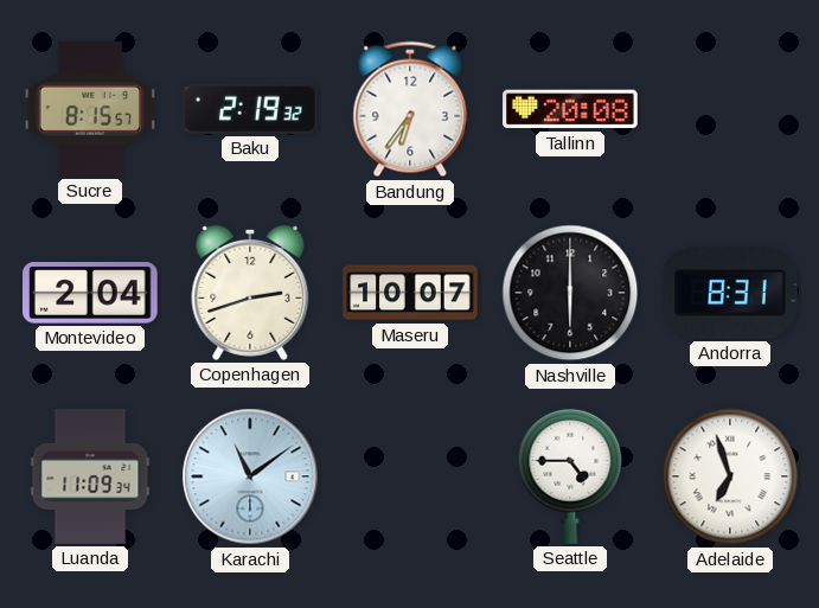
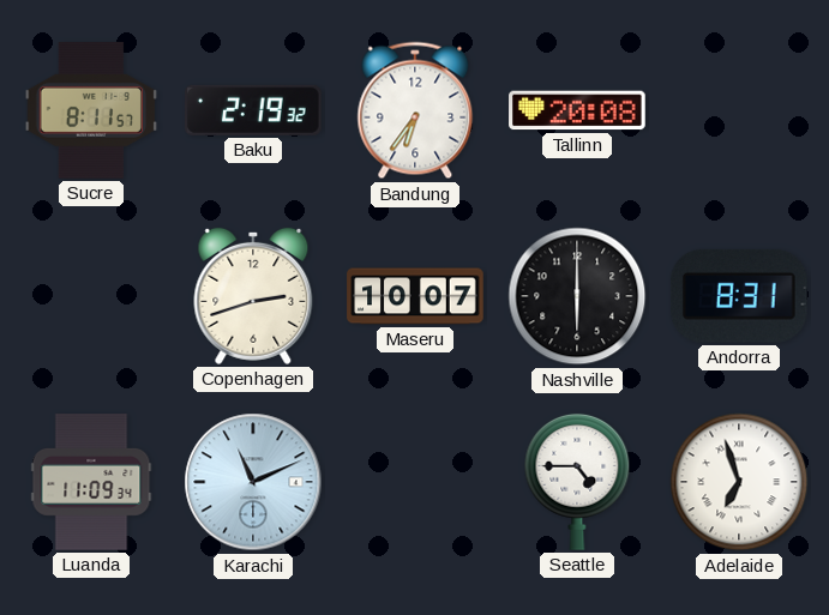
Sucre: 8:15 -> 8:11
Montevideo: 2:04 -> none
Karachi: 11:09 -> 11:11
